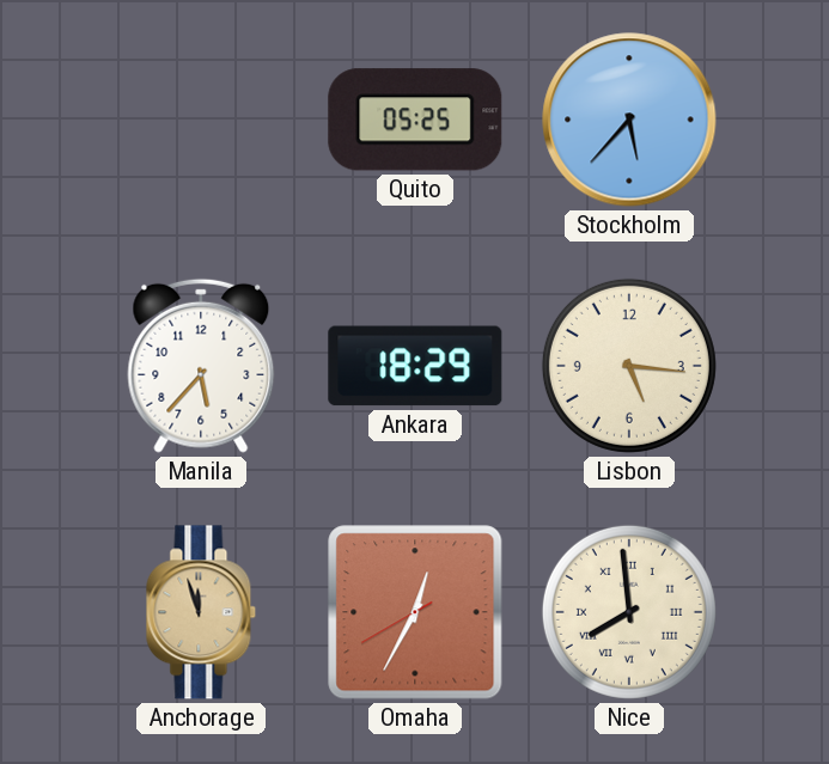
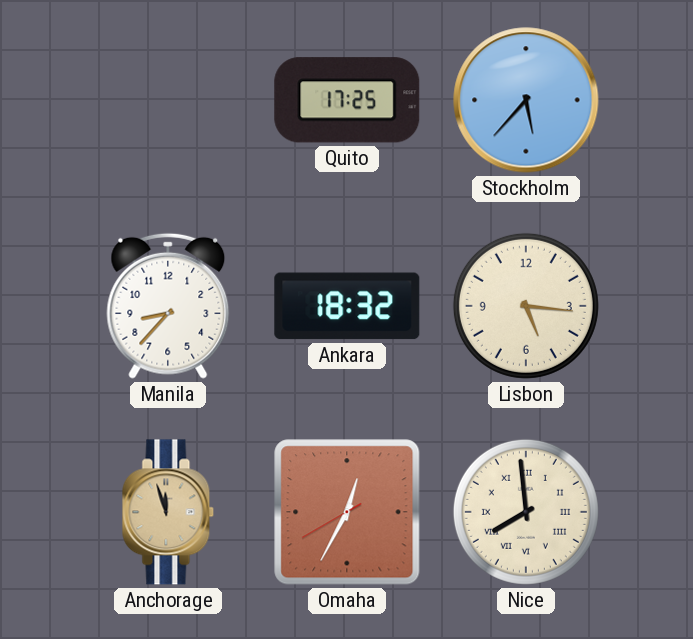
Quito: 05:25 -> 17:25
Manila: 5:37 -> 8:37
Ankara: 18:29 -> 18:32
